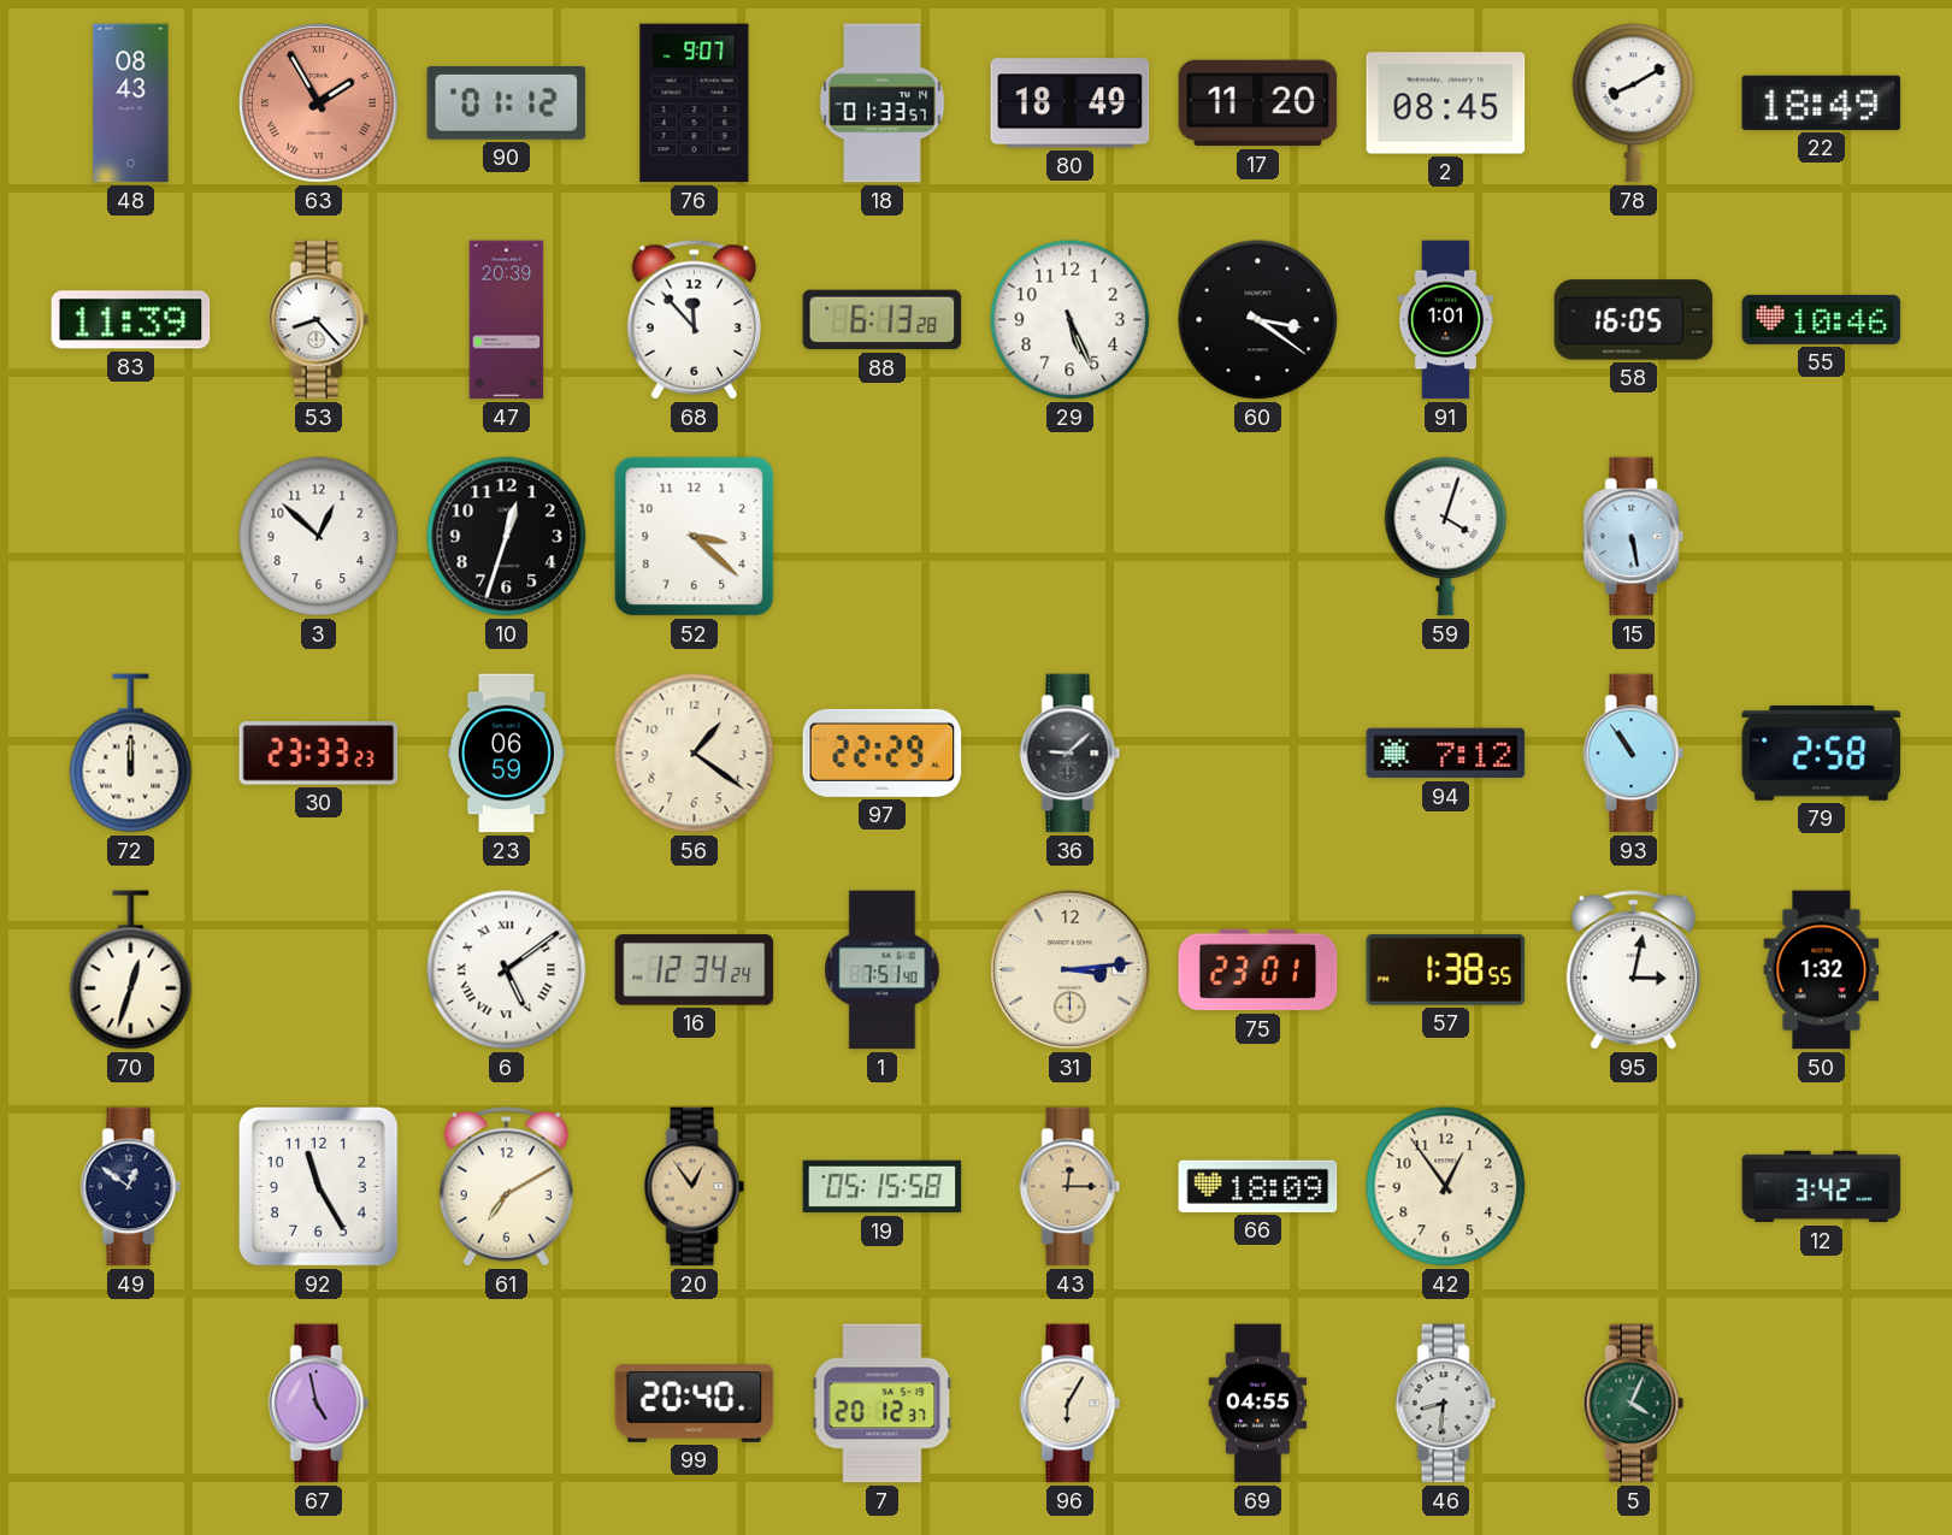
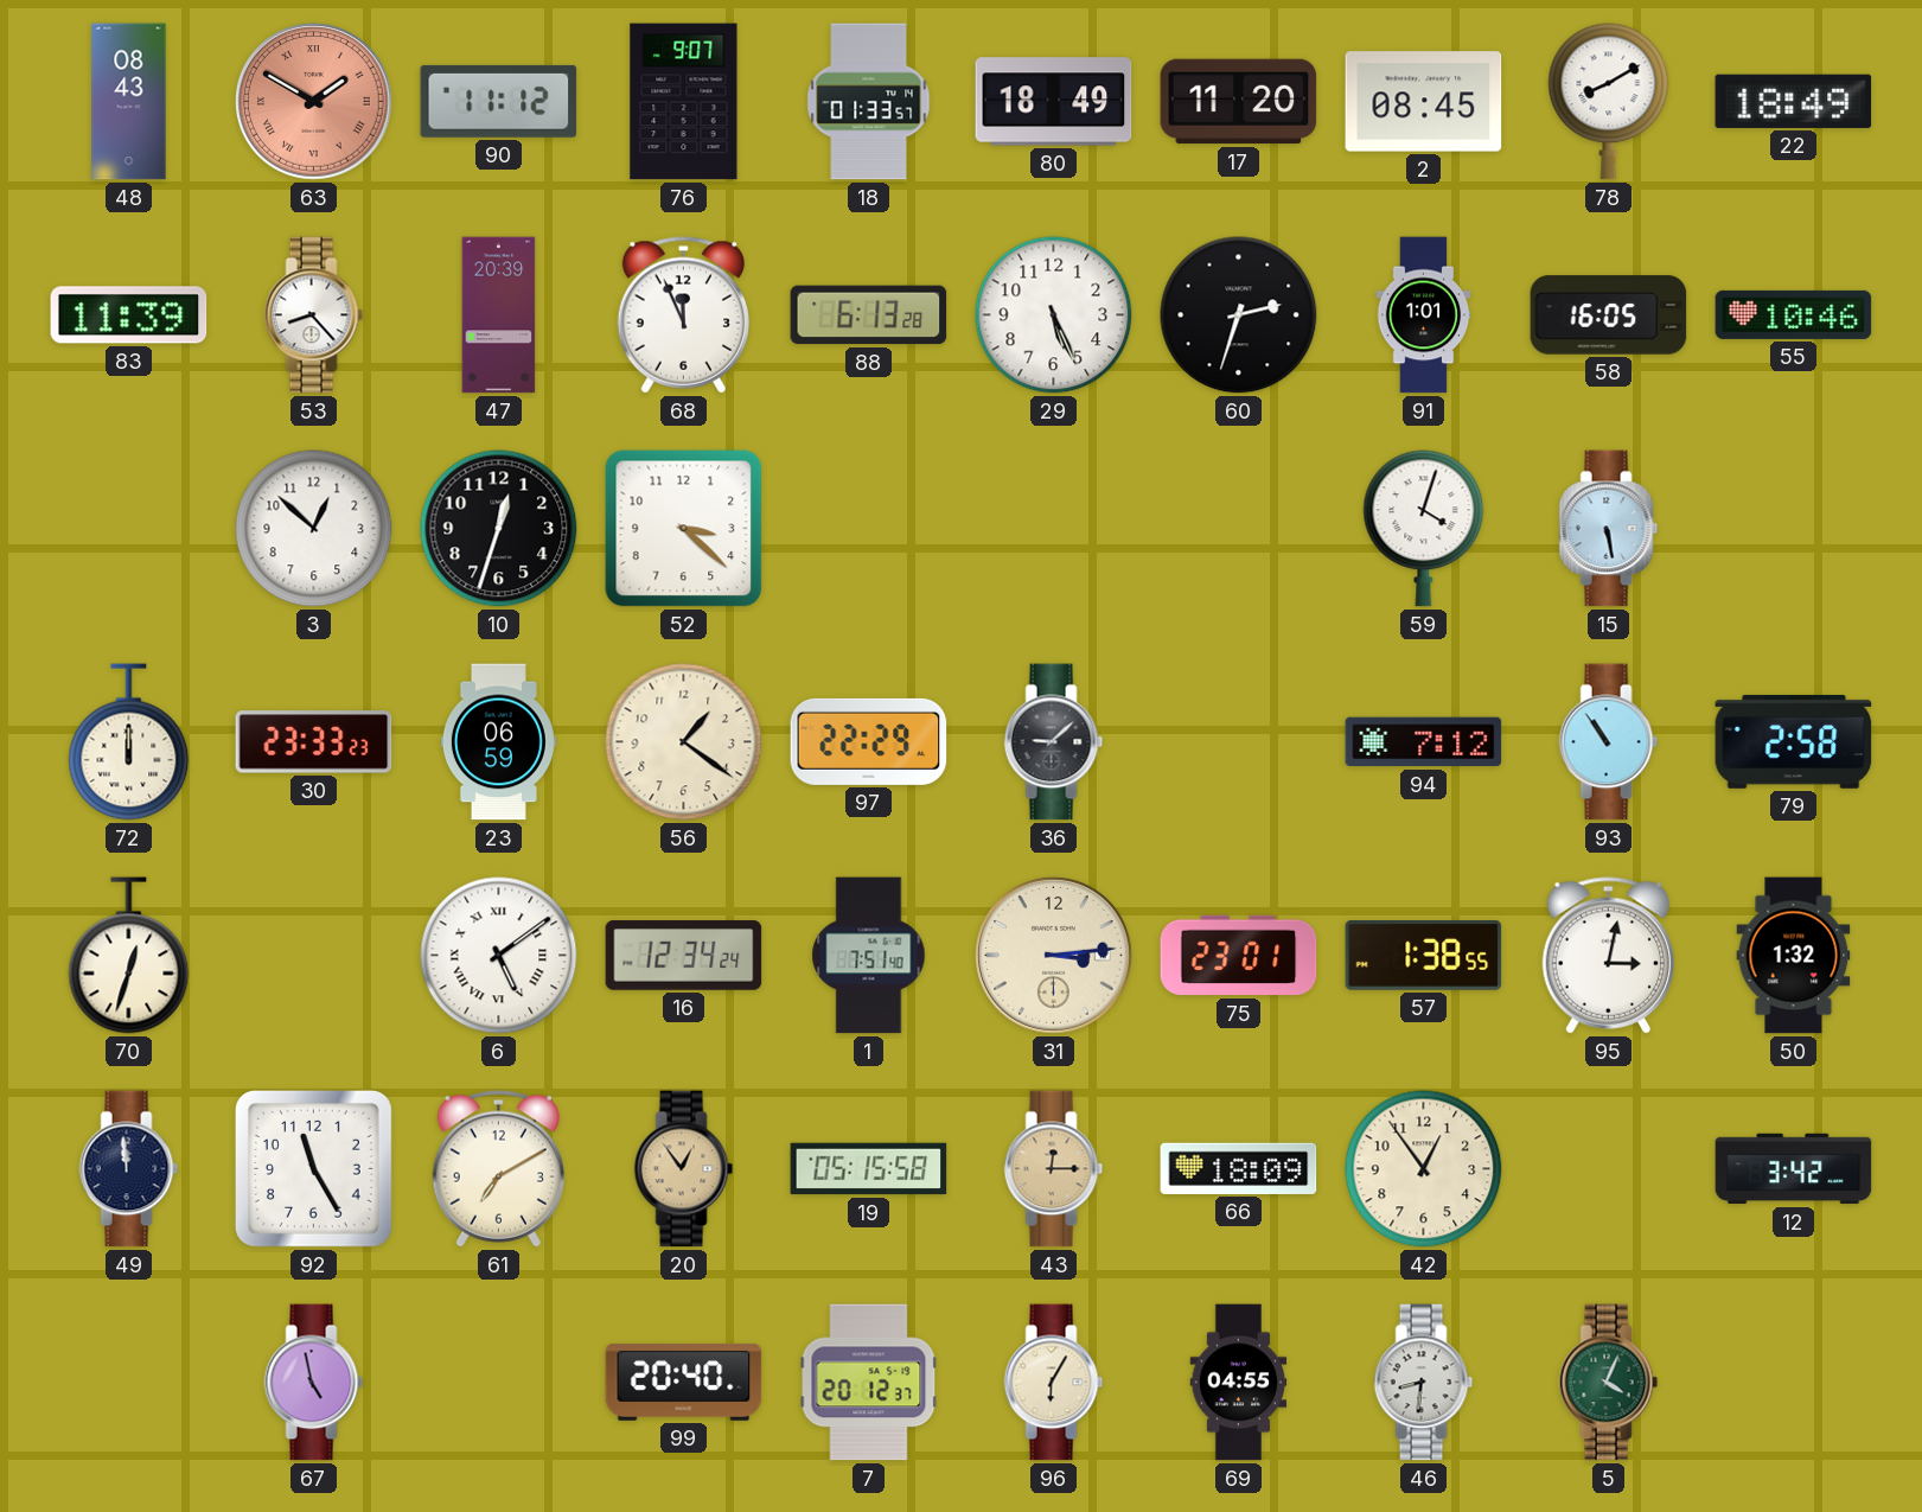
63: 1:55 -> 1:50
90: 01:12 -> 11:12
68: 11:53 -> 11:56
60: 3:21 -> 2:33
49: 12:51 -> 11:59
